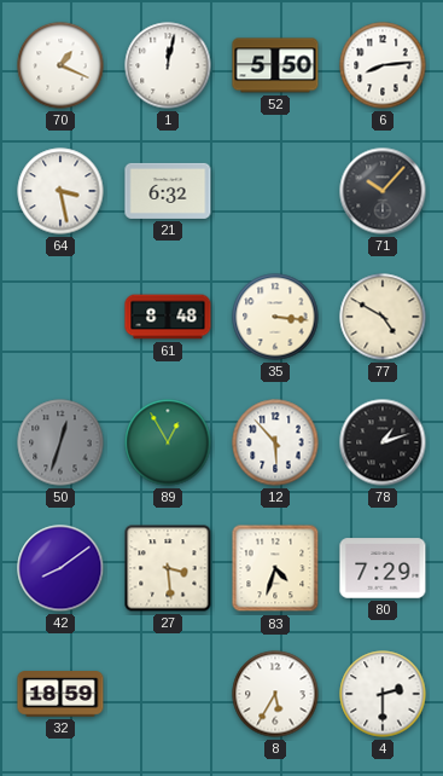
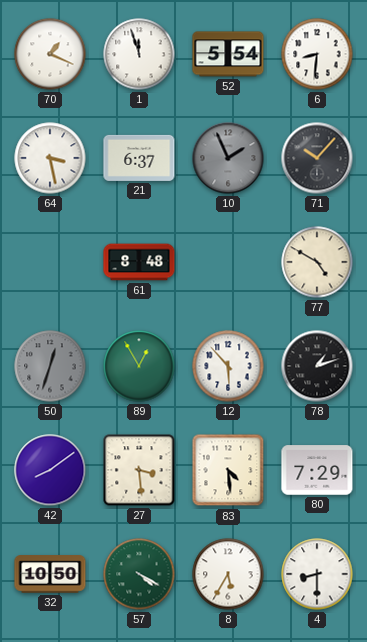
1: 12:02 -> 11:57
52: 5:50 -> 5:54
6: 8:14 -> 8:31
21: 6:32 -> 6:37
10: none -> 1:56
35: 3:16 -> none
83: 4:33 -> 4:29
32: 18:59 -> 10:50
57: none -> 4:20
4: 2:30 -> 8:30
